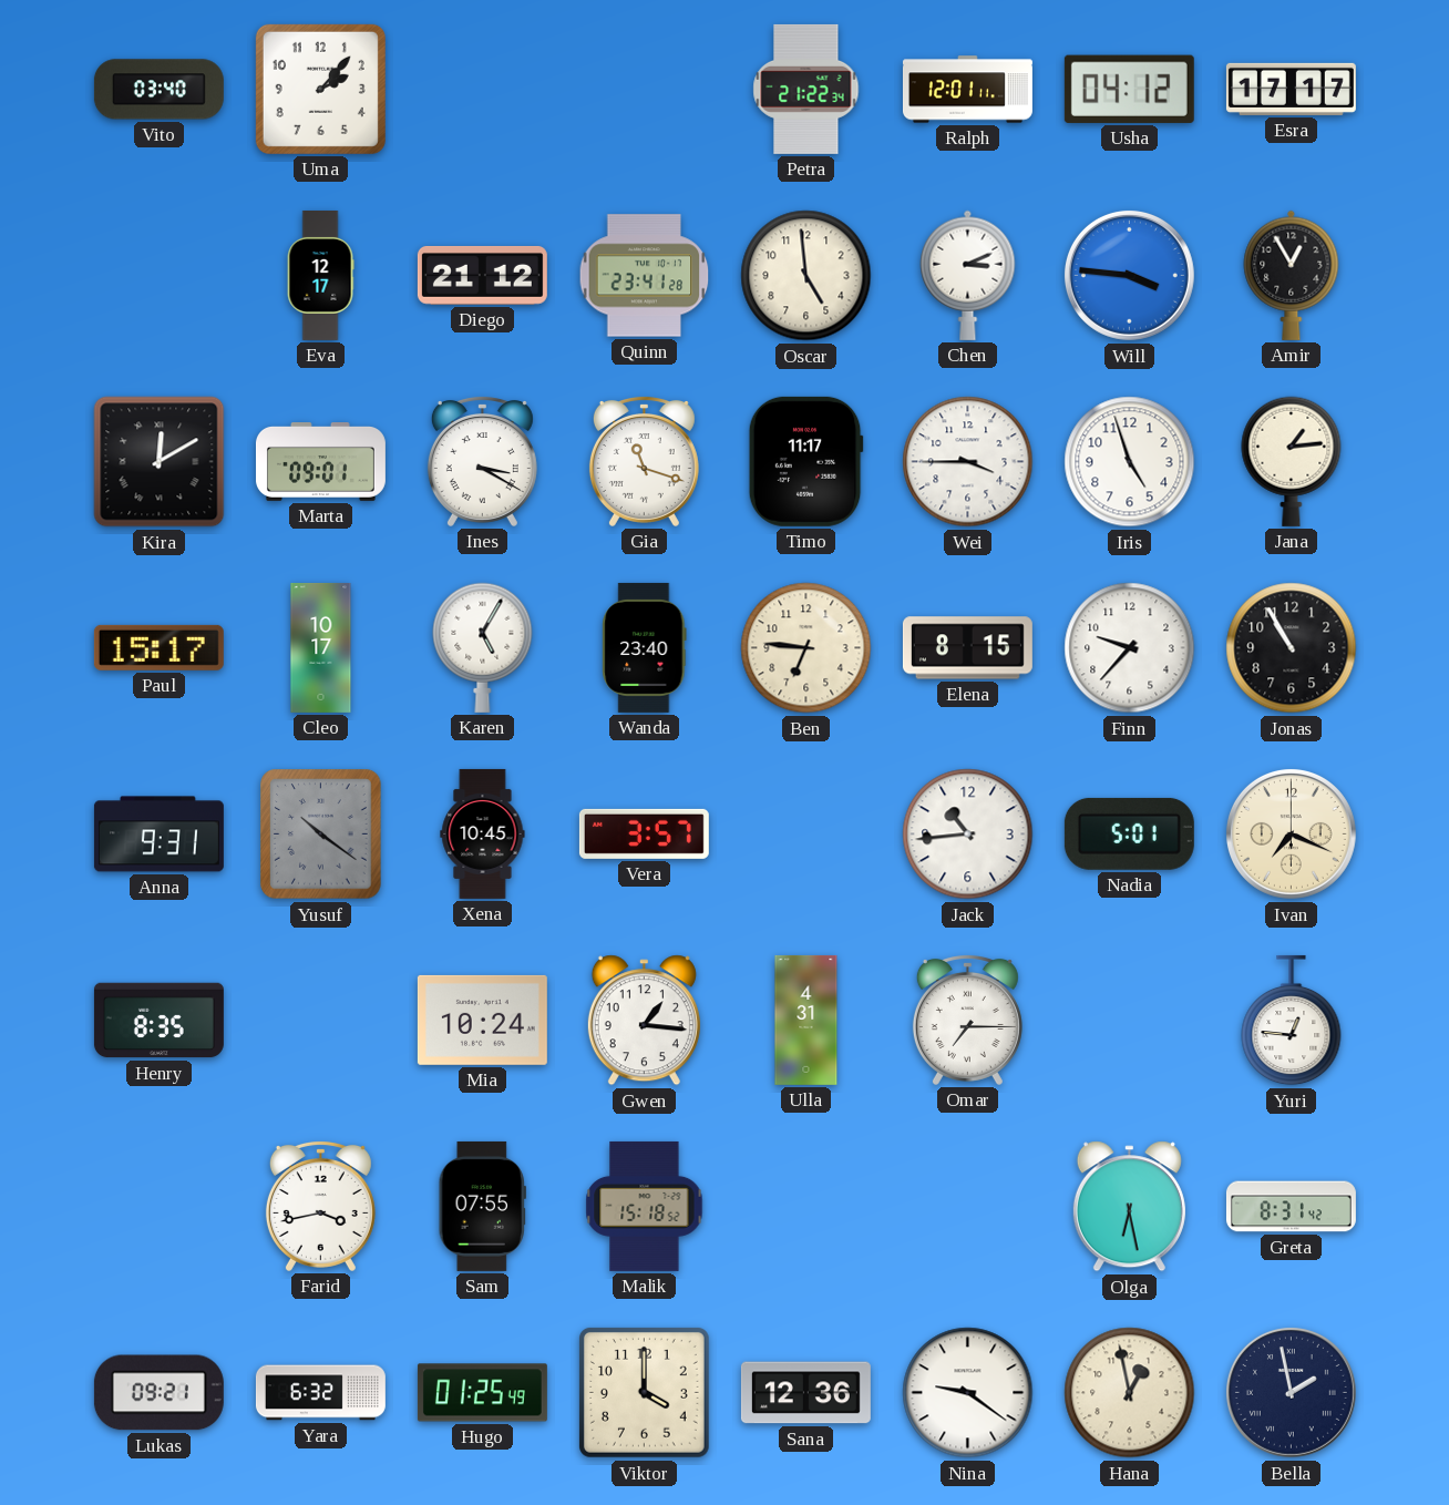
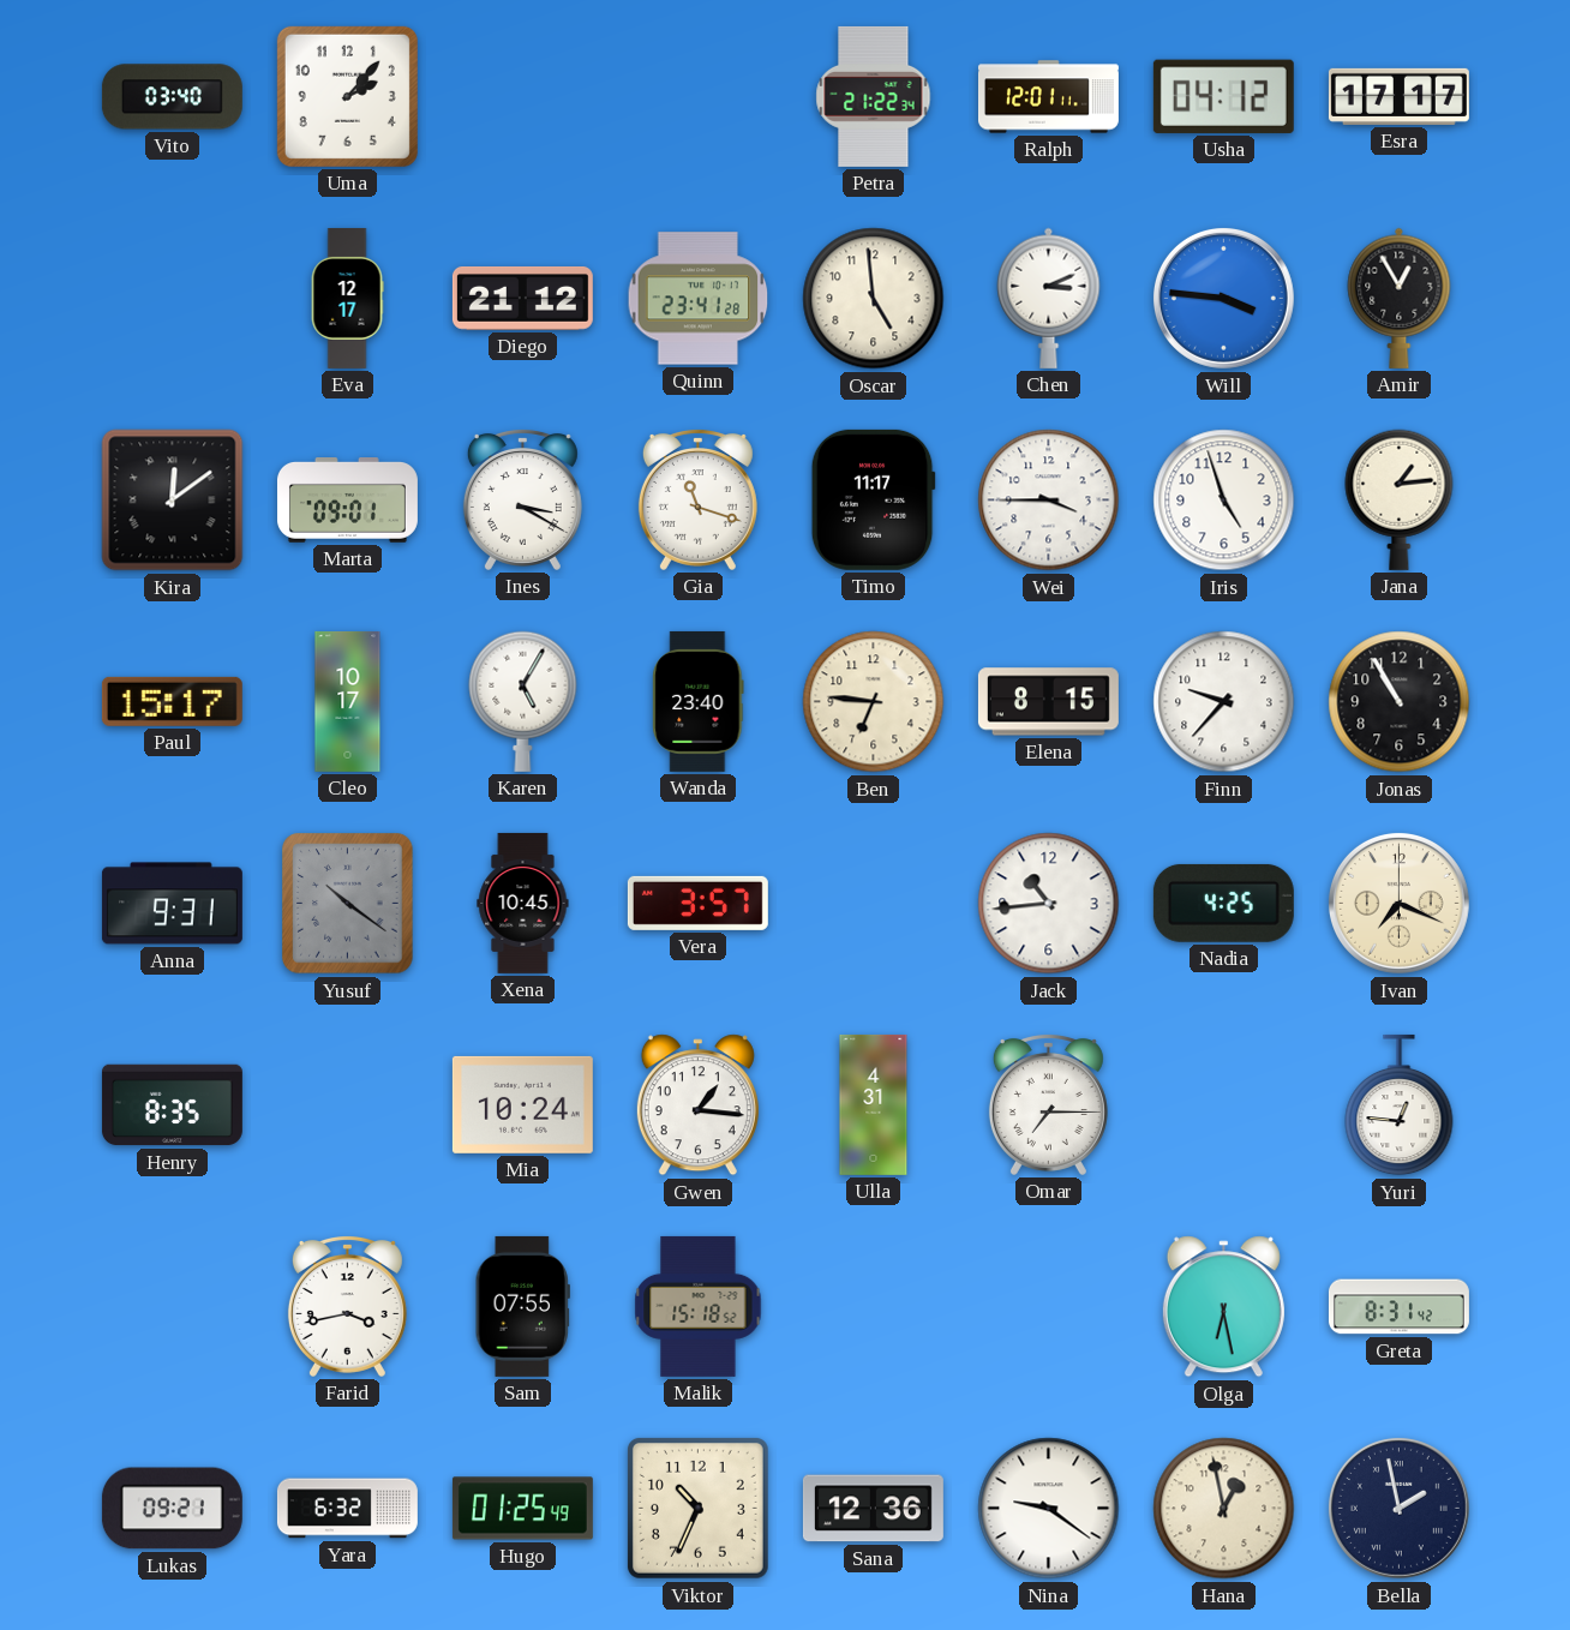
Kira: 12:10 -> 12:09
Nadia: 5:01 -> 4:25
Viktor: 4:00 -> 10:34
